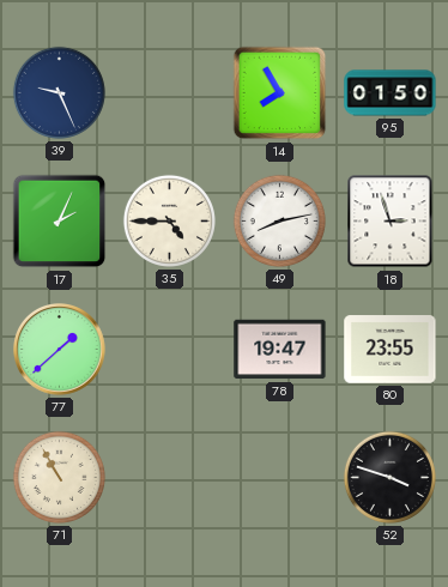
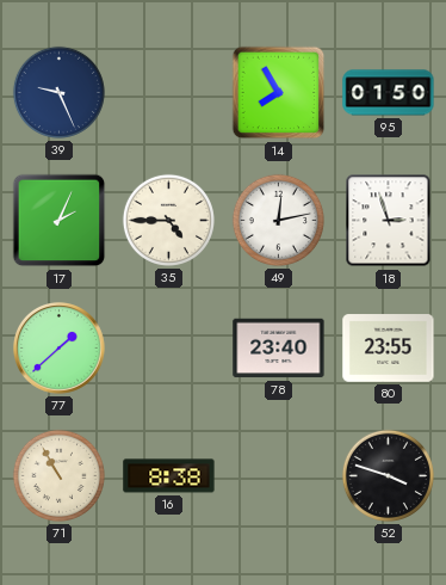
49: 8:13 -> 12:13
78: 19:47 -> 23:40
16: none -> 8:38
